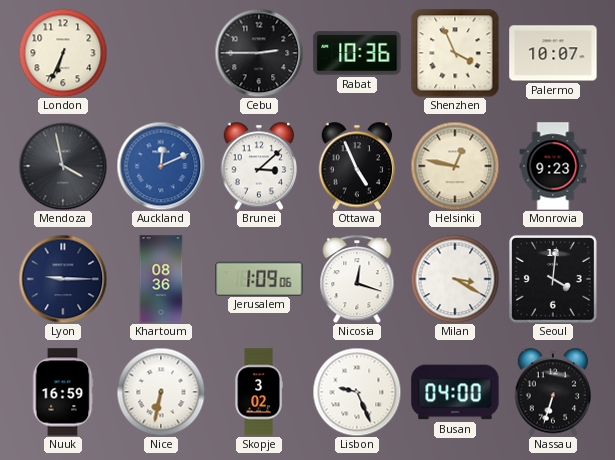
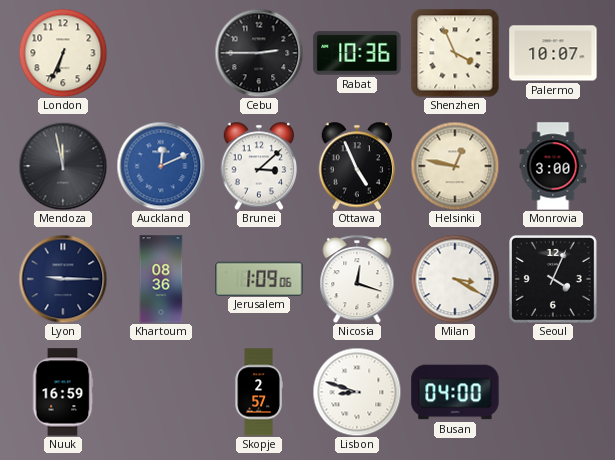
Mendoza: 3:58 -> 11:58
Monrovia: 9:23 -> 3:00
Seoul: 4:01 -> 4:04
Nice: 6:32 -> none
Skopje: 3:02 -> 2:57
Lisbon: 9:26 -> 8:48
Nassau: 6:33 -> none
